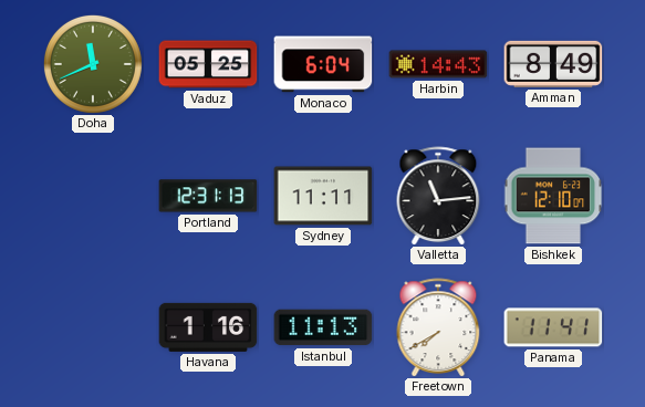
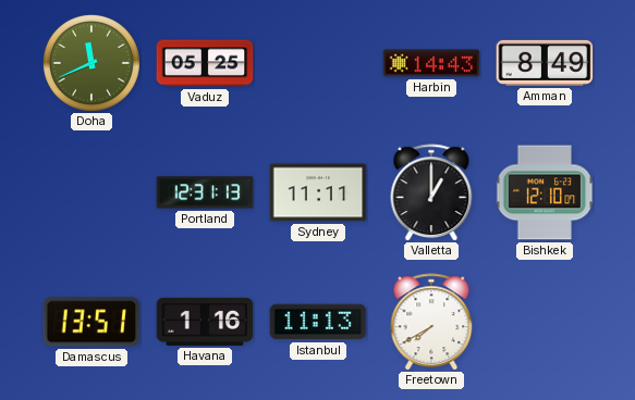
Monaco: 6:04 -> none
Valletta: 11:14 -> 1:00
Damascus: none -> 13:51
Panama: 11:41 -> none
